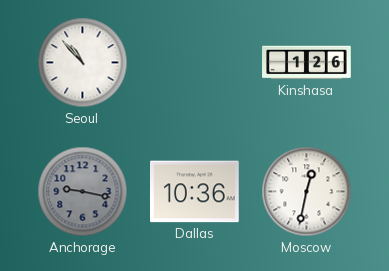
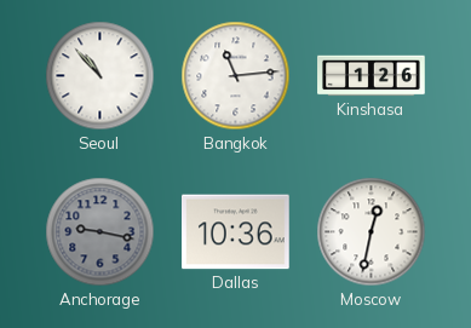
Bangkok: none -> 11:14
